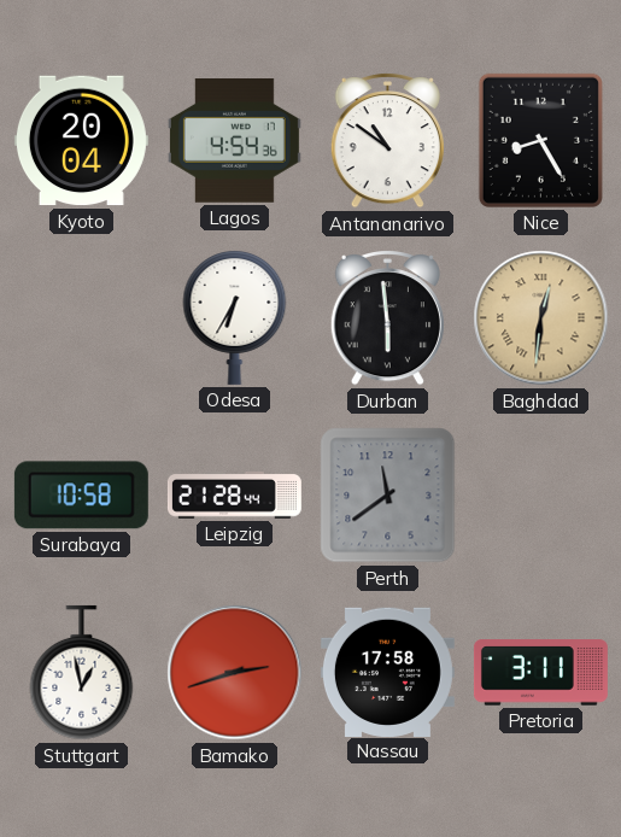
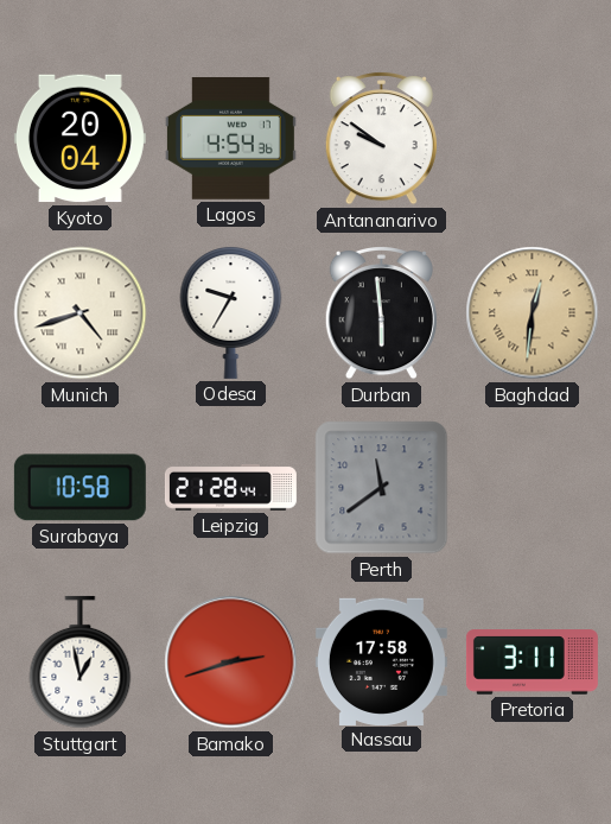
Antananarivo: 10:51 -> 9:51
Nice: 8:25 -> none
Munich: none -> 4:42
Odesa: 6:35 -> 9:35
